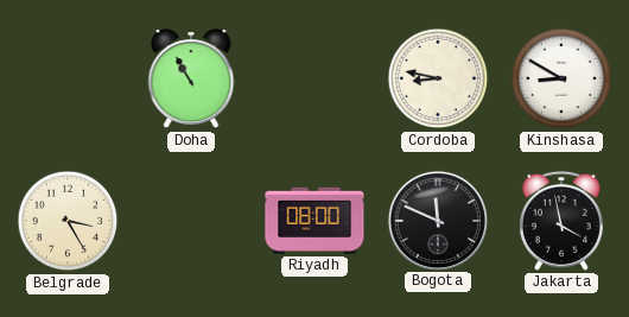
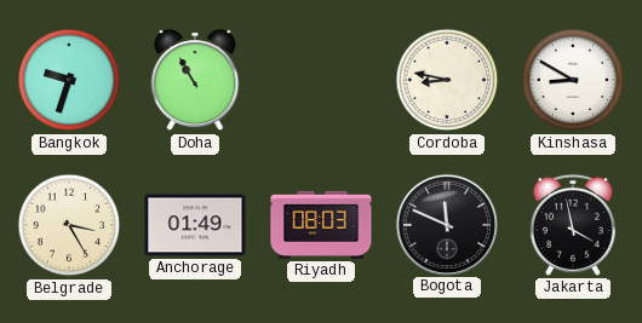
Bangkok: none -> 9:33
Anchorage: none -> 01:49
Riyadh: 08:00 -> 08:03
